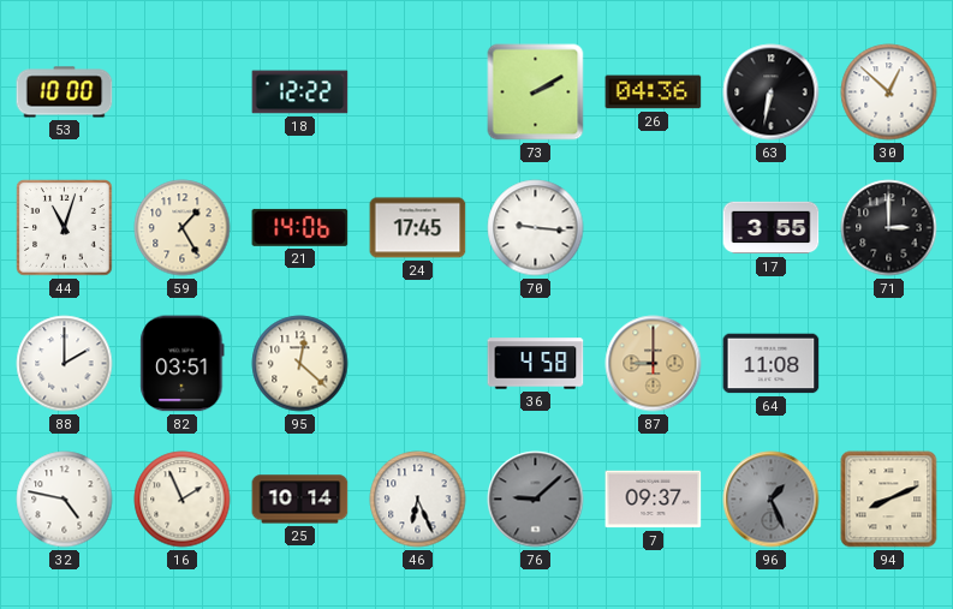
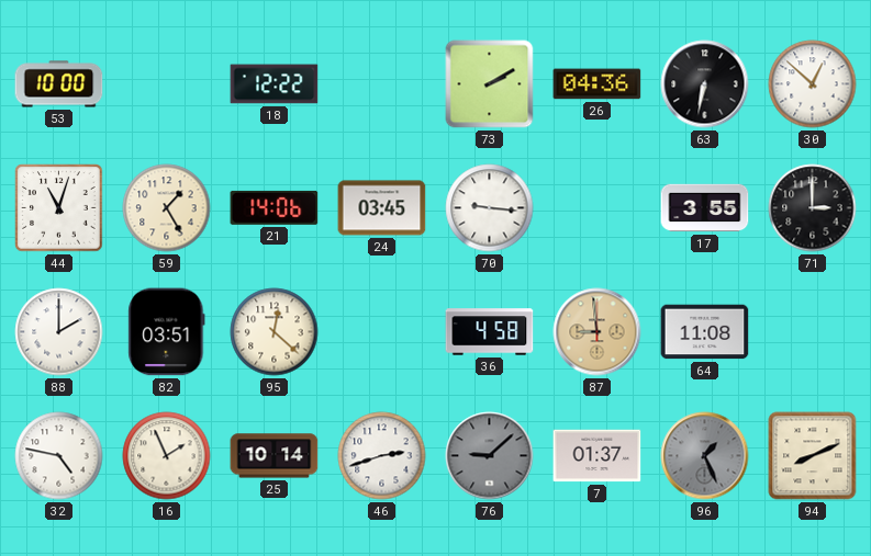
24: 17:45 -> 03:45
87: 9:00 -> 8:59
46: 6:26 -> 2:42
7: 09:37 -> 01:37
